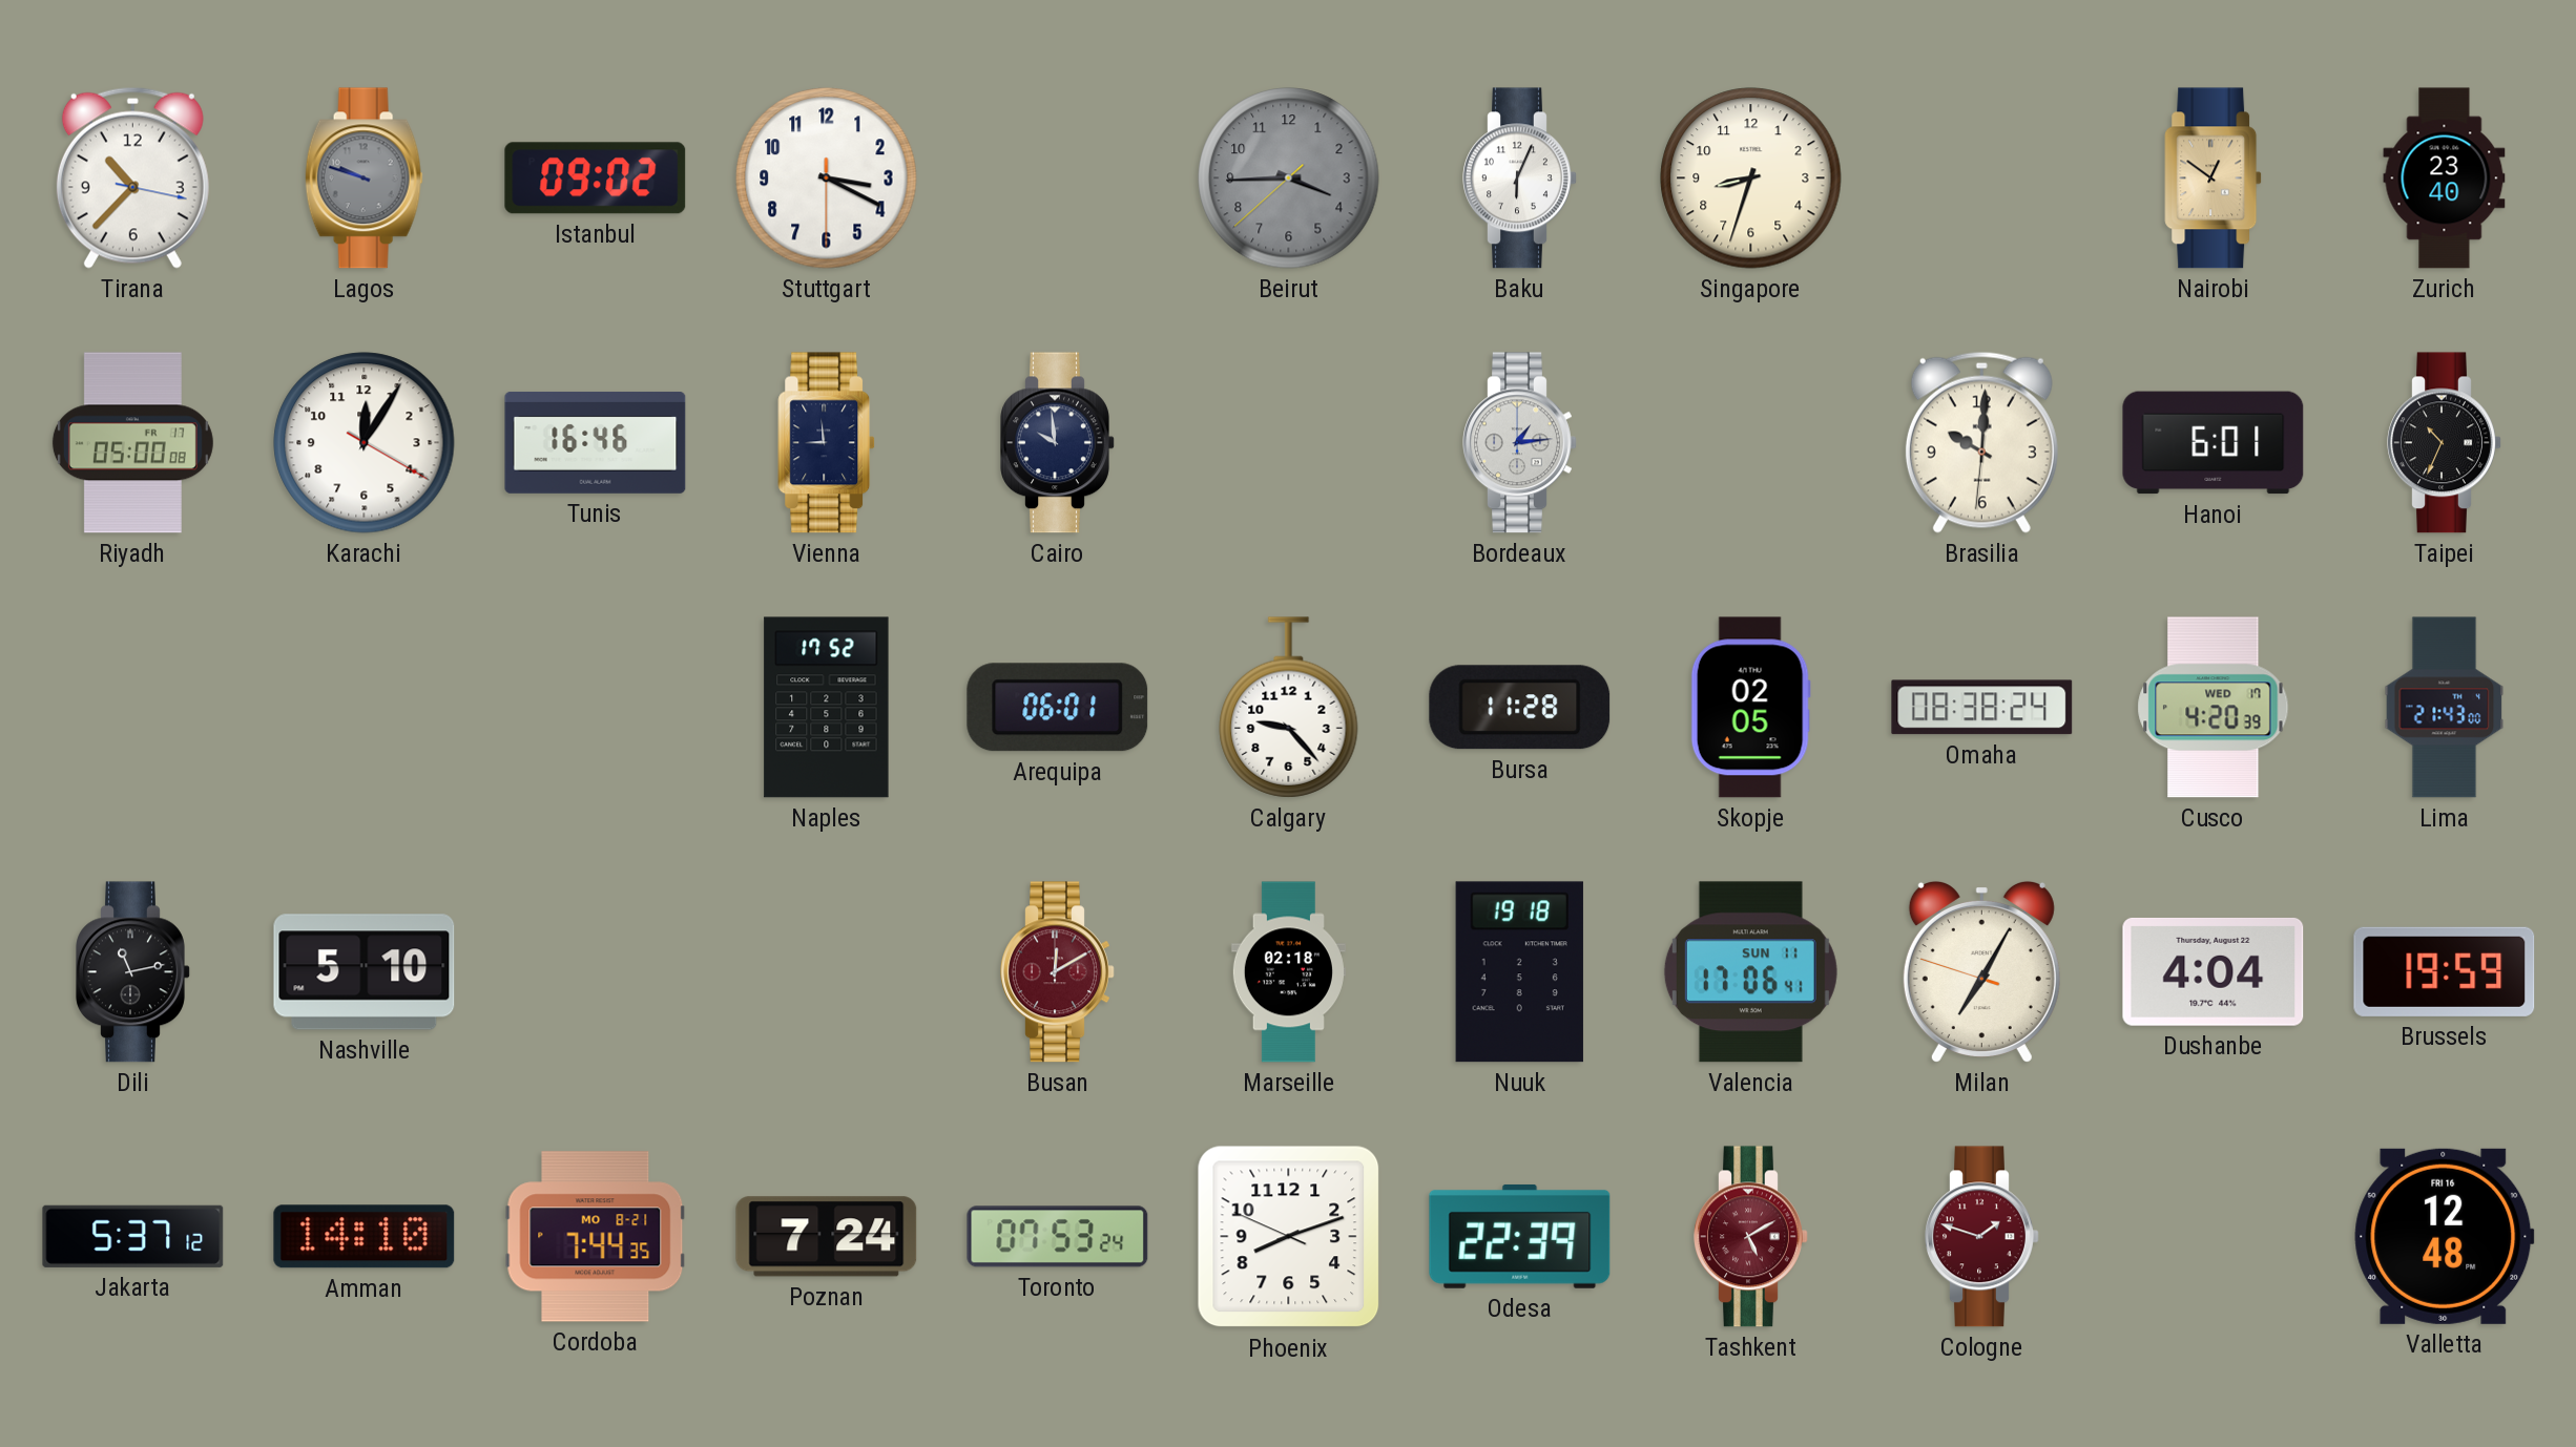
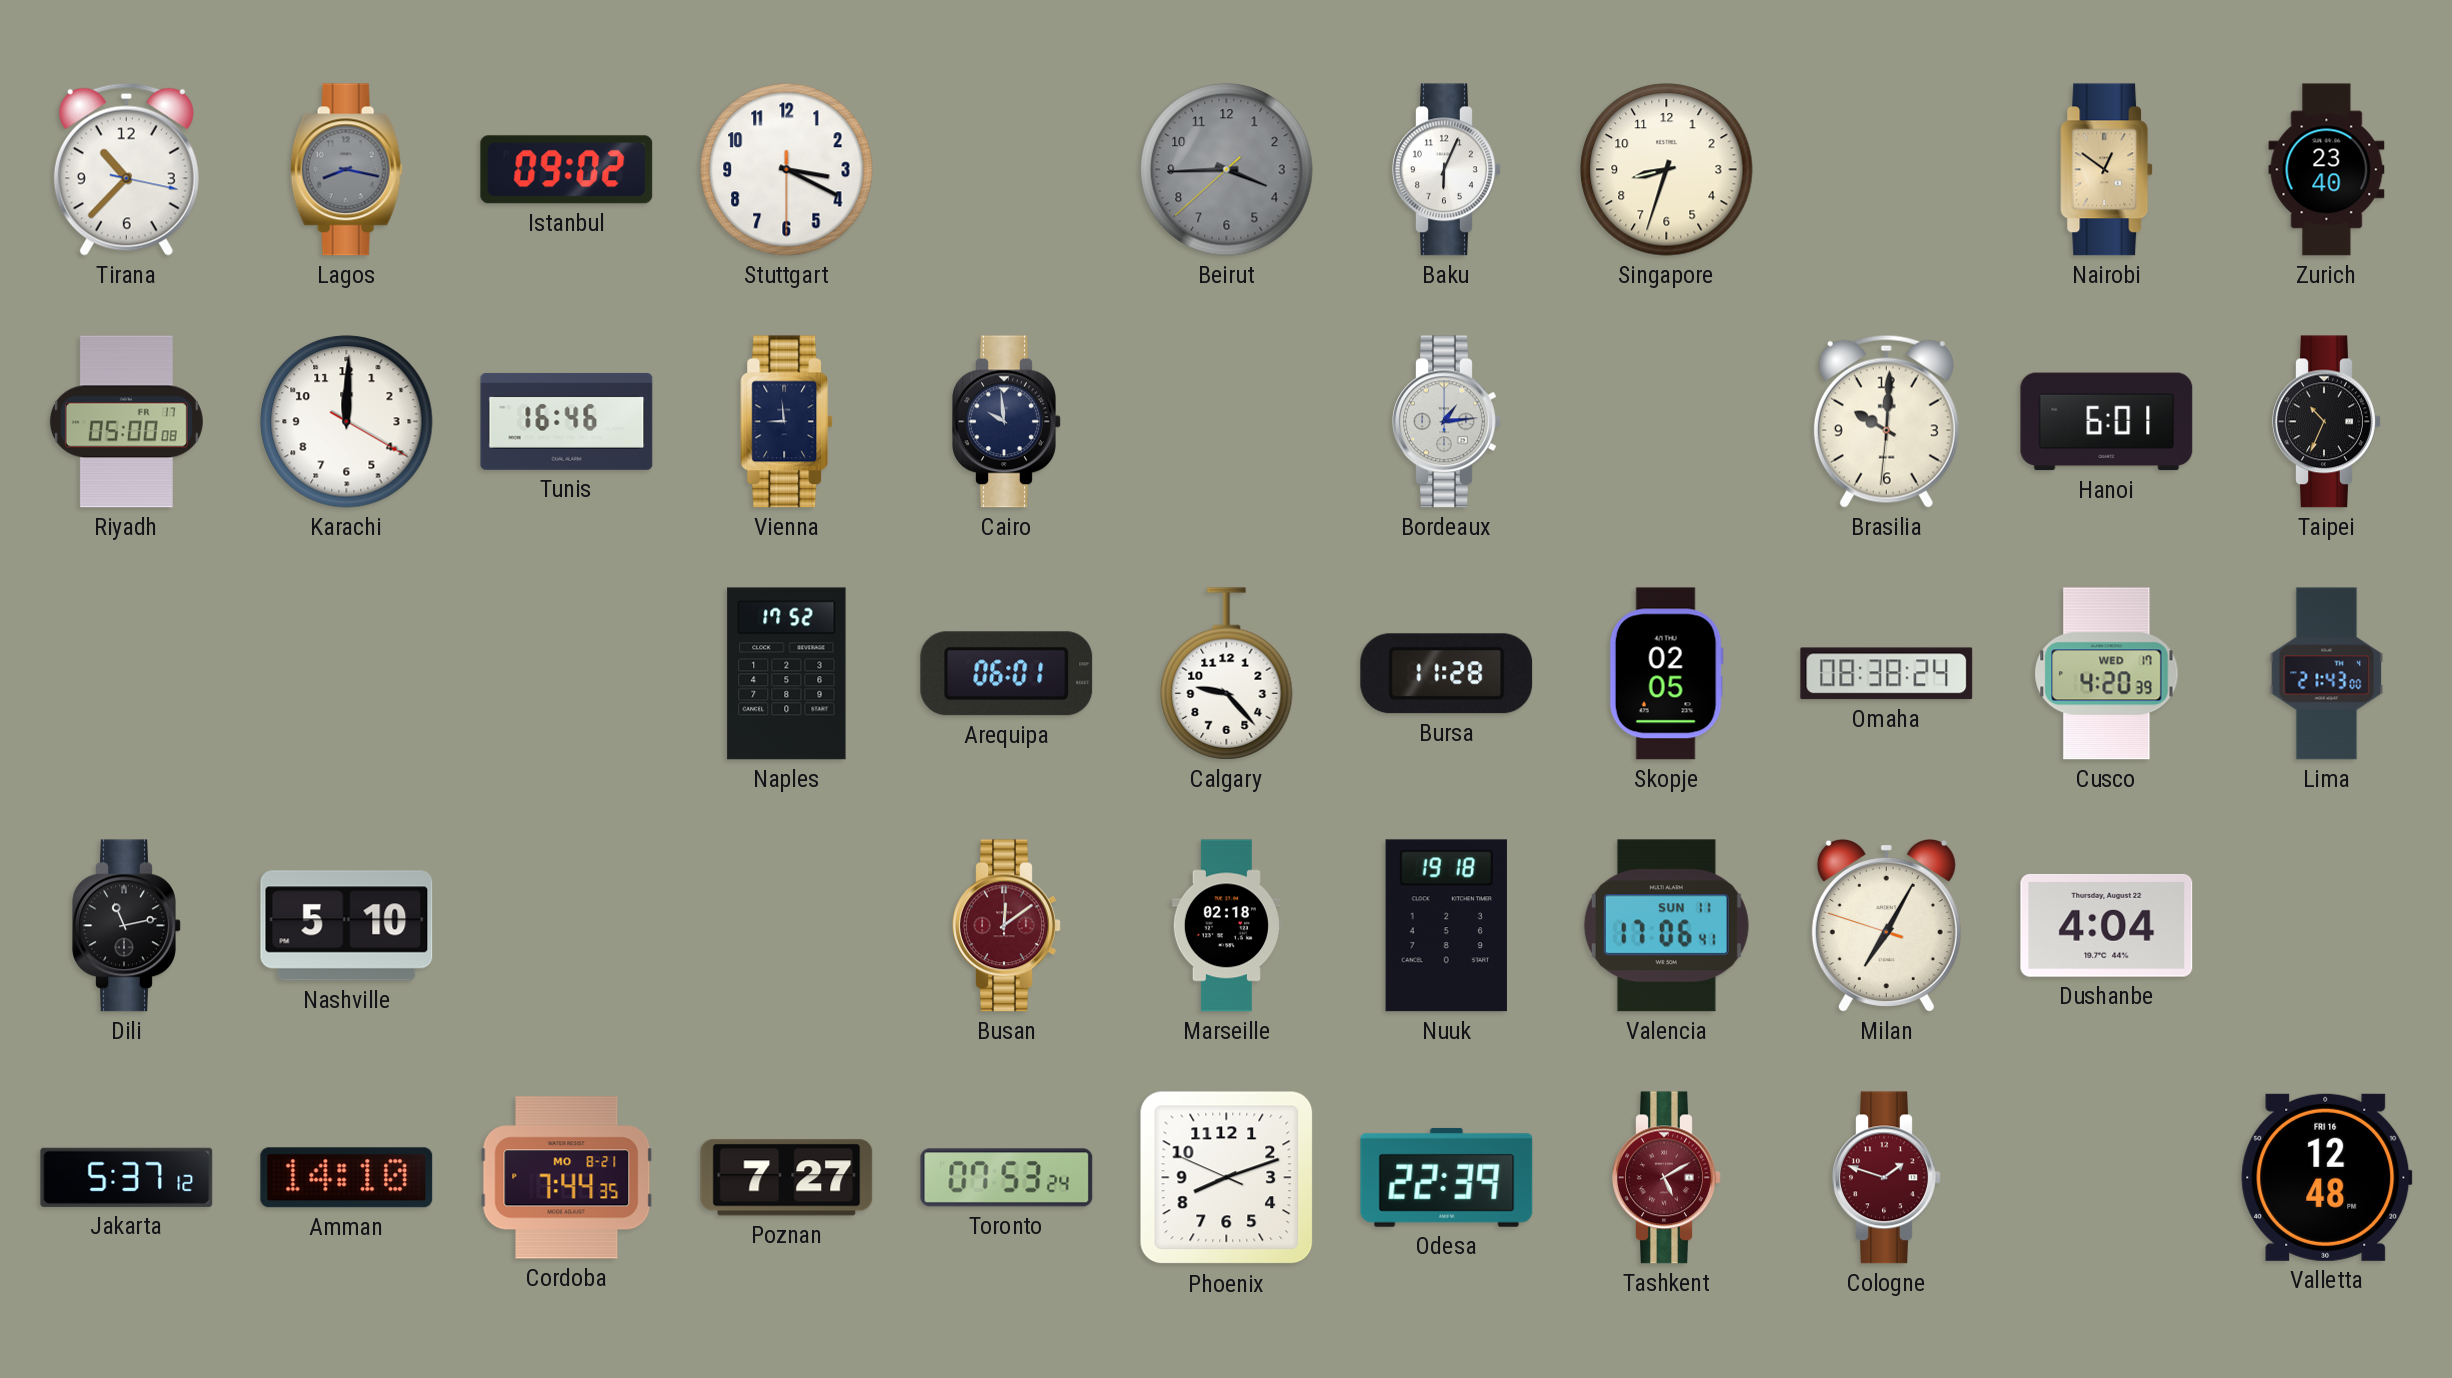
Lagos: 9:48 -> 8:17
Karachi: 12:05 -> 12:00
Busan: 12:10 -> 12:09
Brussels: 19:59 -> none
Poznan: 7:24 -> 7:27
